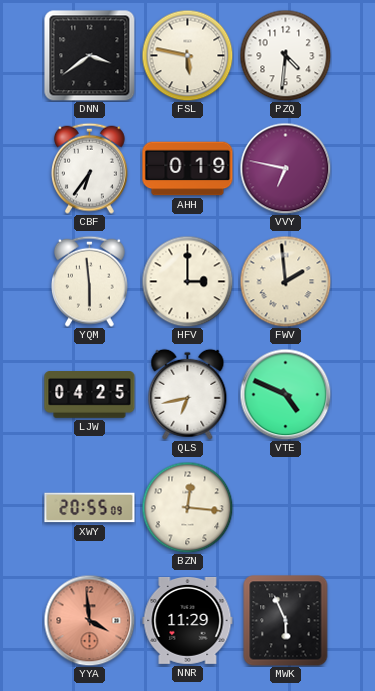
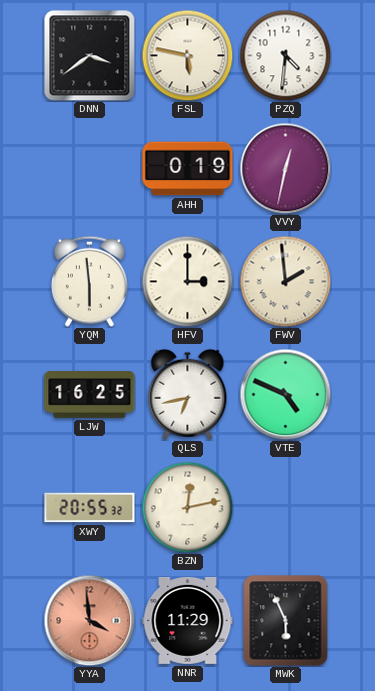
CBF: 6:36 -> none
VVY: 6:47 -> 12:32
LJW: 04:25 -> 16:25
XWY: 20:55:09 -> 20:55:32
BZN: 12:16 -> 12:13
